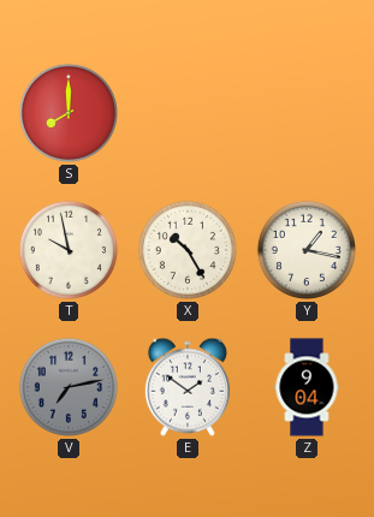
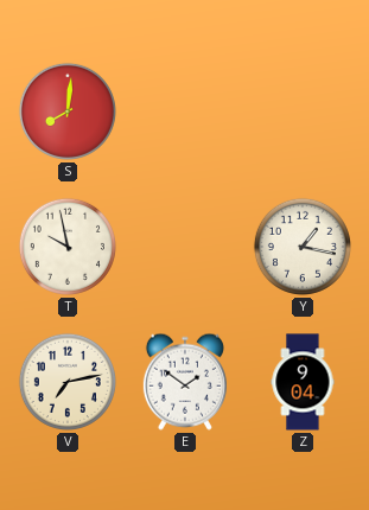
S: 8:00 -> 8:01
X: 10:25 -> none
V dial: grey -> cream
